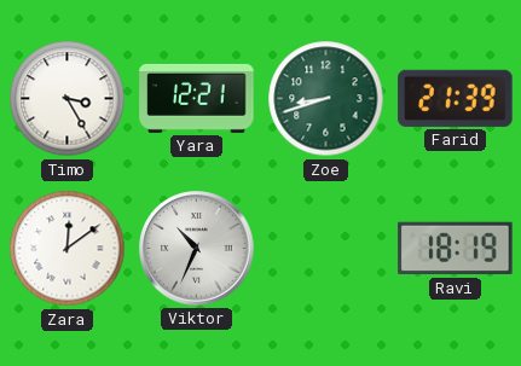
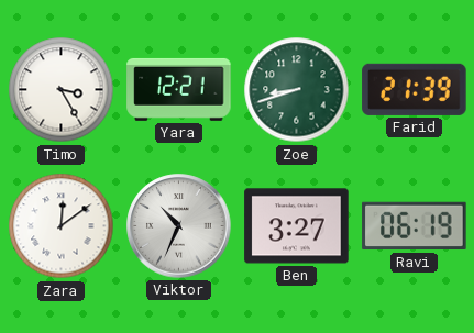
Ben: none -> 3:27
Ravi: 18:19 -> 06:19
